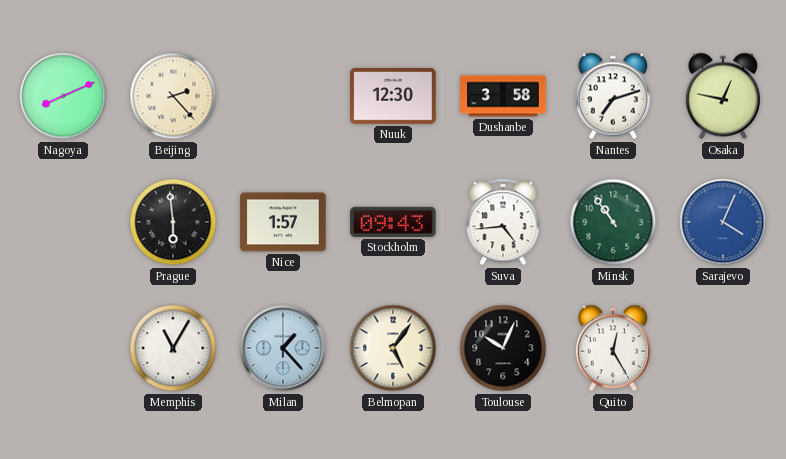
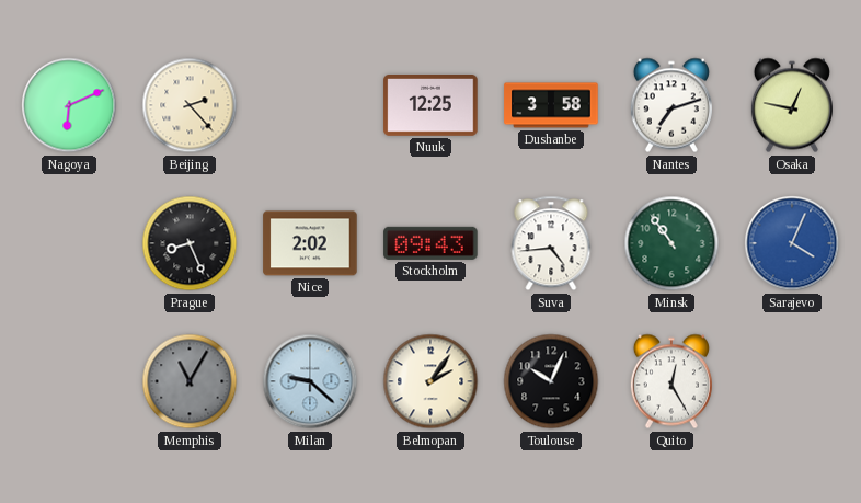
Nagoya: 8:11 -> 6:11
Nuuk: 12:30 -> 12:25
Prague: 5:59 -> 8:26
Nice: 1:57 -> 2:02
Memphis dial: white -> grey
Milan: 1:23 -> 9:22
Belmopan: 5:06 -> 2:06
